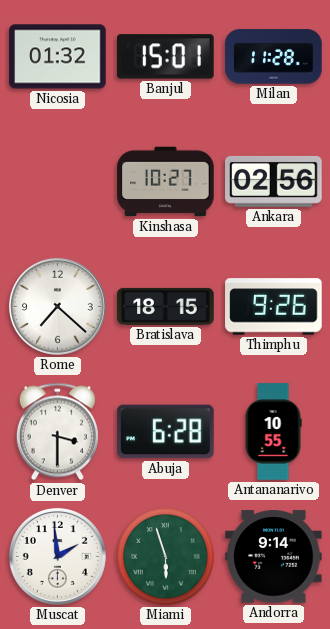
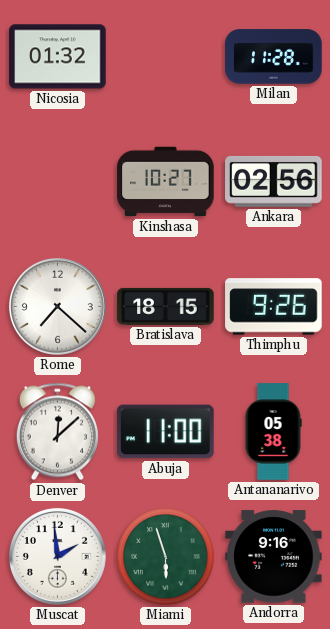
Banjul: 15:01 -> none
Denver: 3:30 -> 12:08
Abuja: 6:28 -> 11:00
Antananarivo: 10:55 -> 05:38
Andorra: 9:14 -> 9:16
